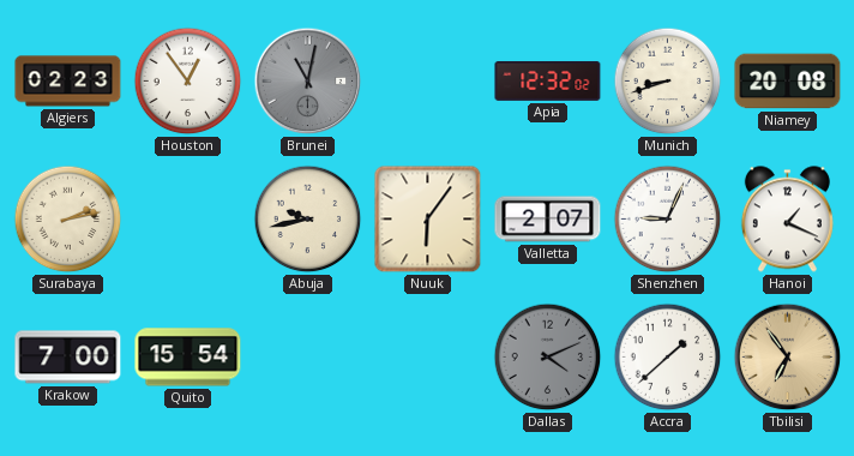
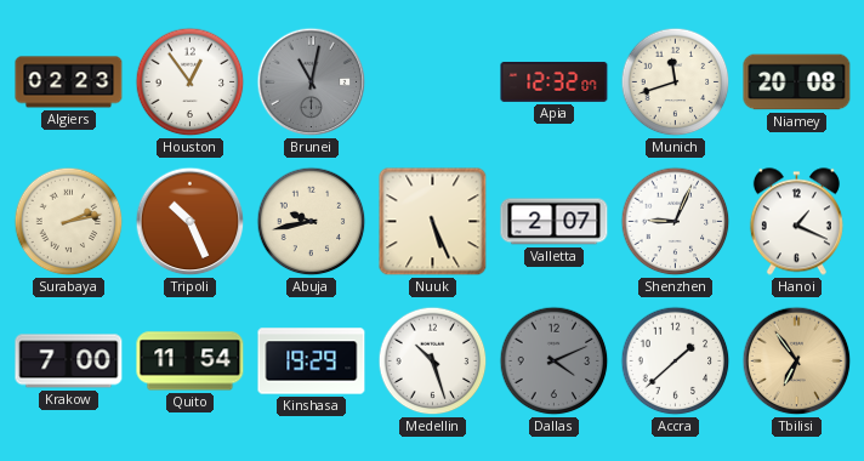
Apia: 12:32:02 -> 12:32:07
Munich: 8:42 -> 11:42
Tripoli: none -> 10:26
Nuuk: 6:06 -> 5:26
Quito: 15:54 -> 11:54
Kinshasa: none -> 19:29
Medellin: none -> 10:27
